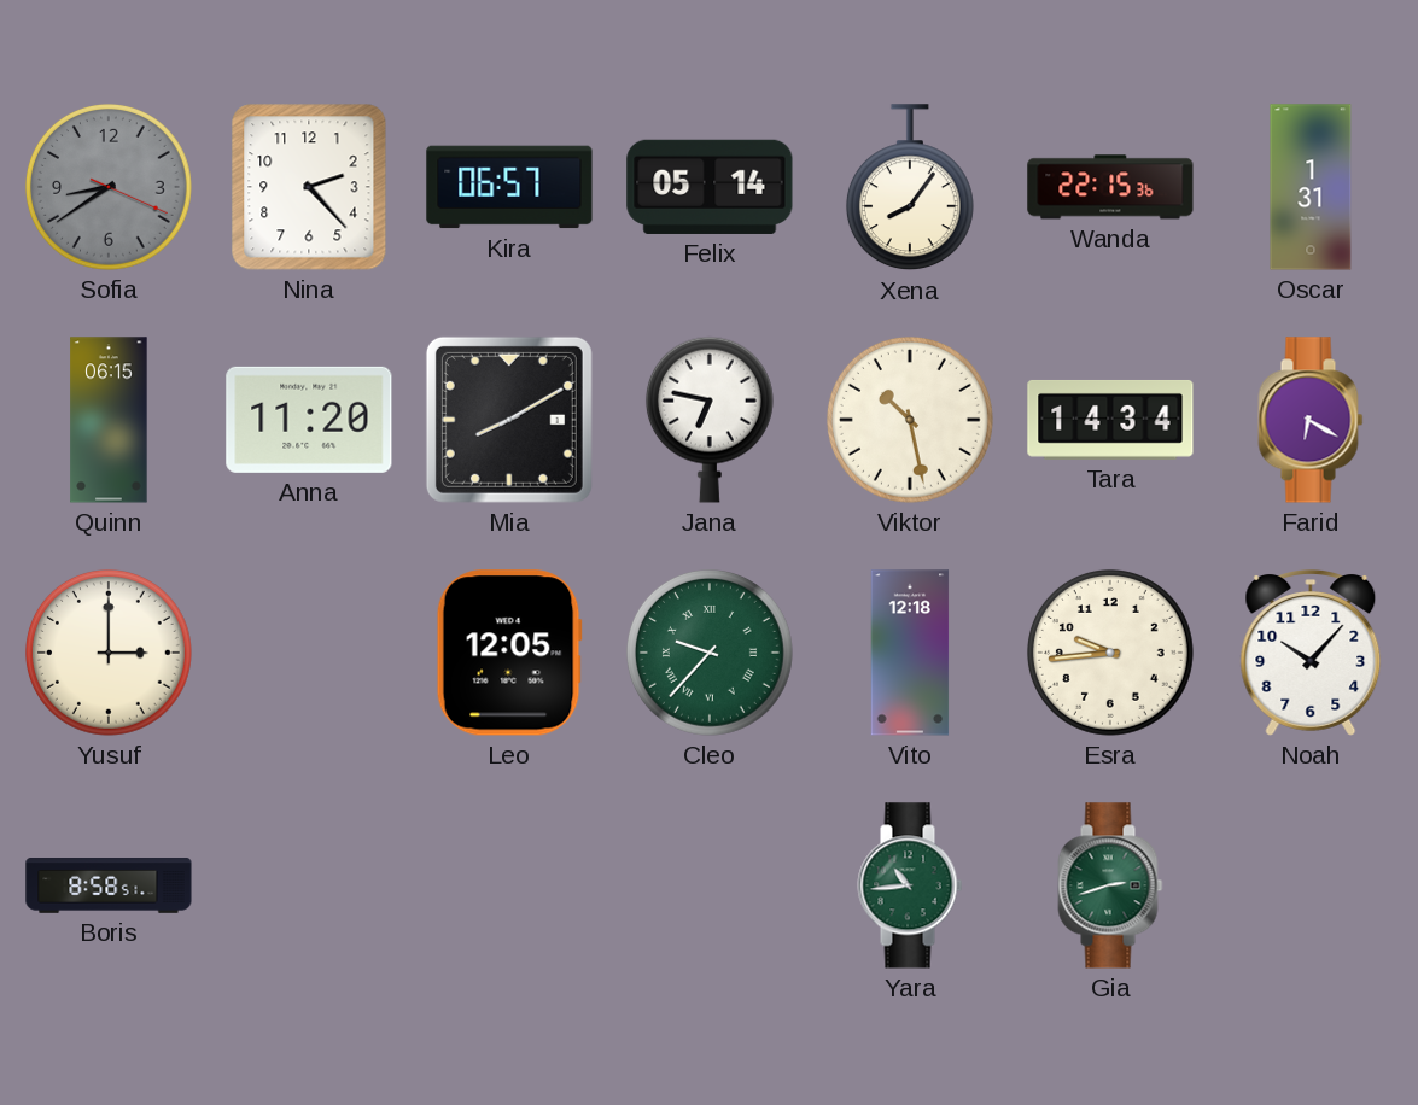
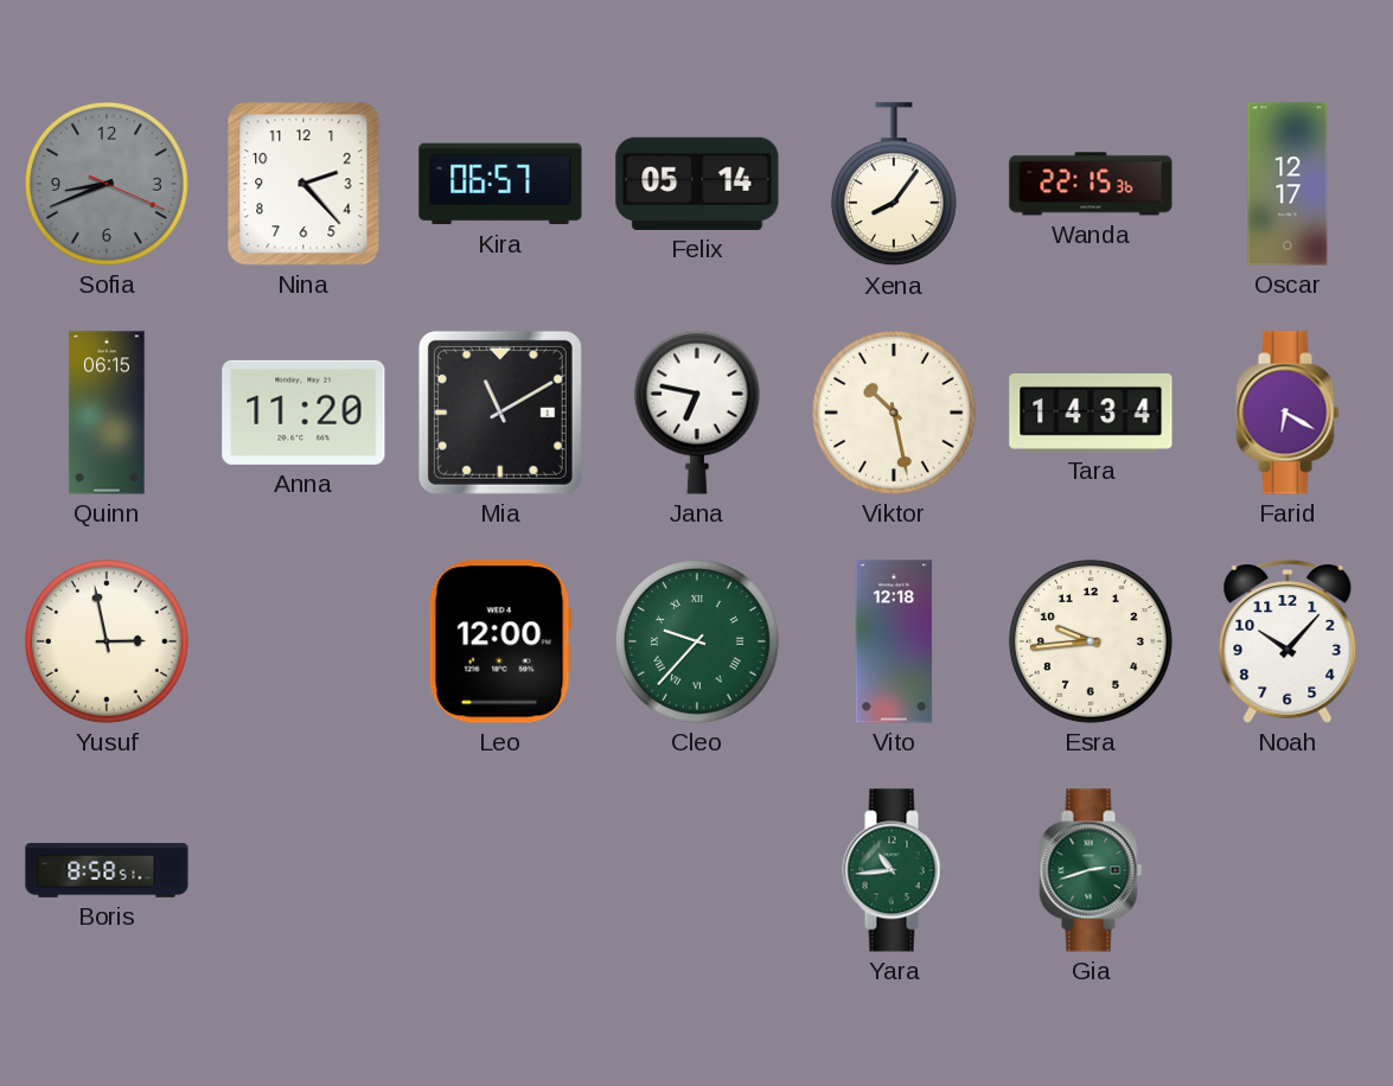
Sofia: 8:39 -> 8:41
Oscar: 1:31 -> 12:17
Mia: 8:10 -> 11:10
Yusuf: 3:00 -> 2:58
Leo: 12:05 -> 12:00
